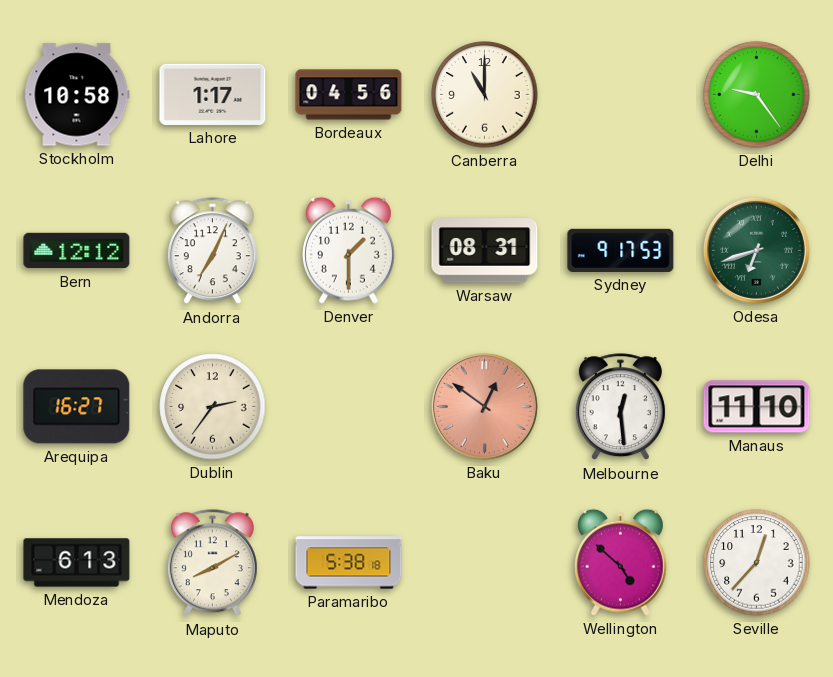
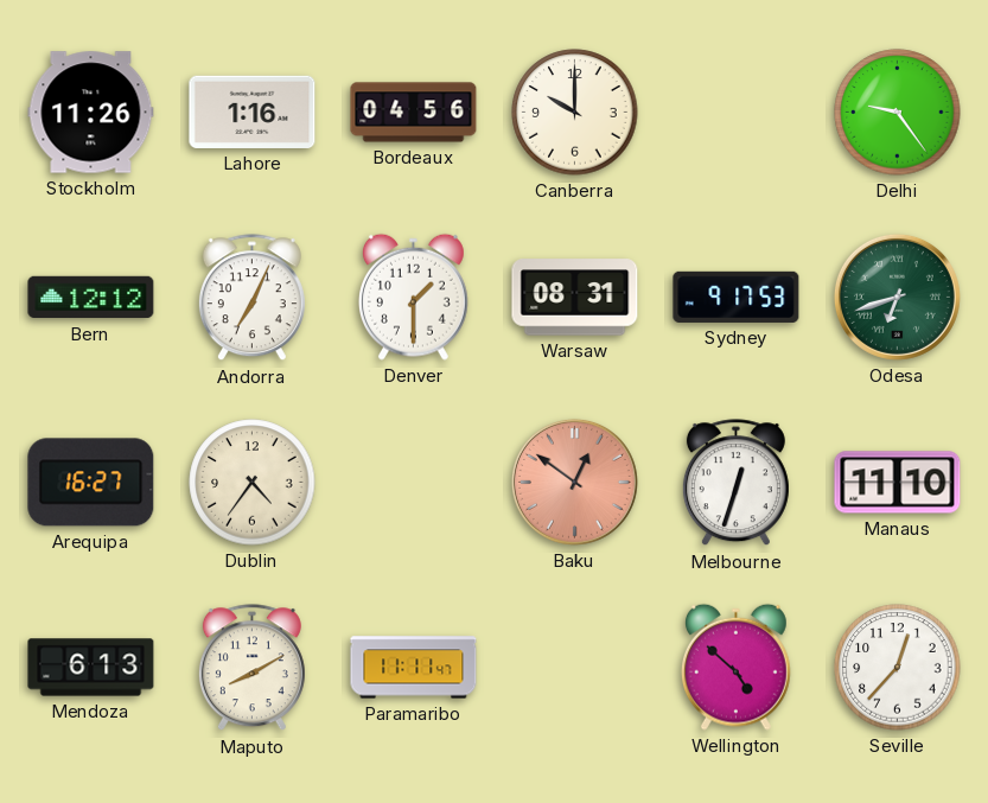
Stockholm: 10:58 -> 11:26
Lahore: 1:17 -> 1:16
Canberra: 11:00 -> 10:00
Dublin: 2:36 -> 4:36
Melbourne: 12:29 -> 12:33
Paramaribo: 5:38 -> 11:11
